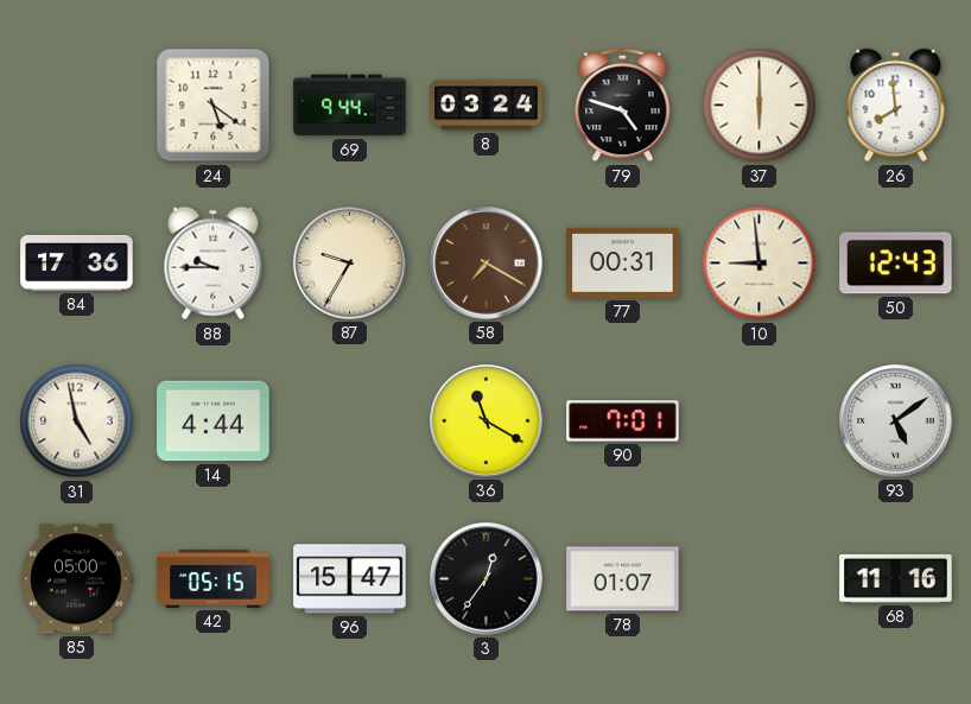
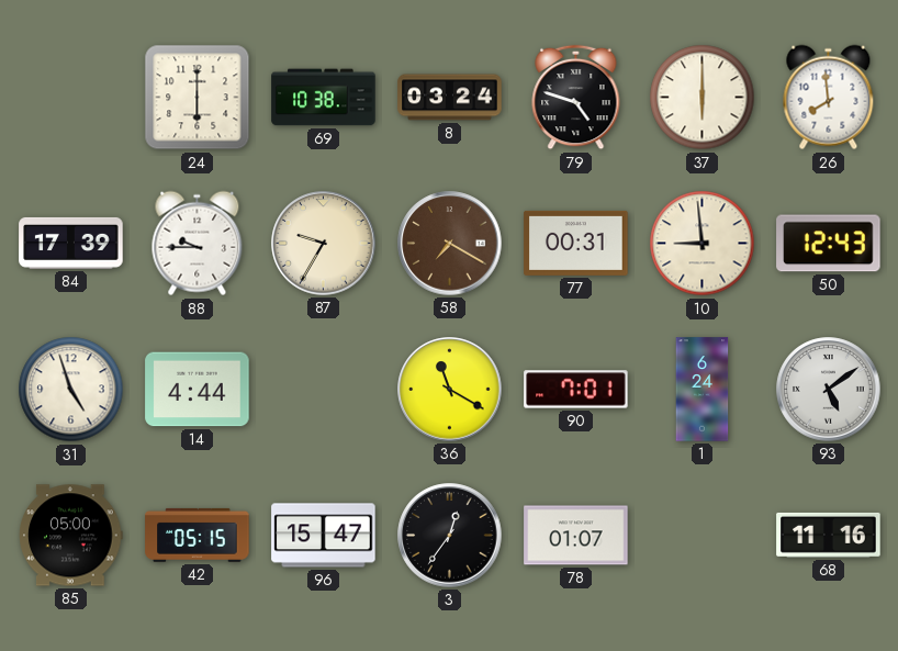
24: 5:21 -> 6:00
69: 9:44 -> 10:38
84: 17:36 -> 17:39
31: 4:58 -> 4:57
1: none -> 6:24
